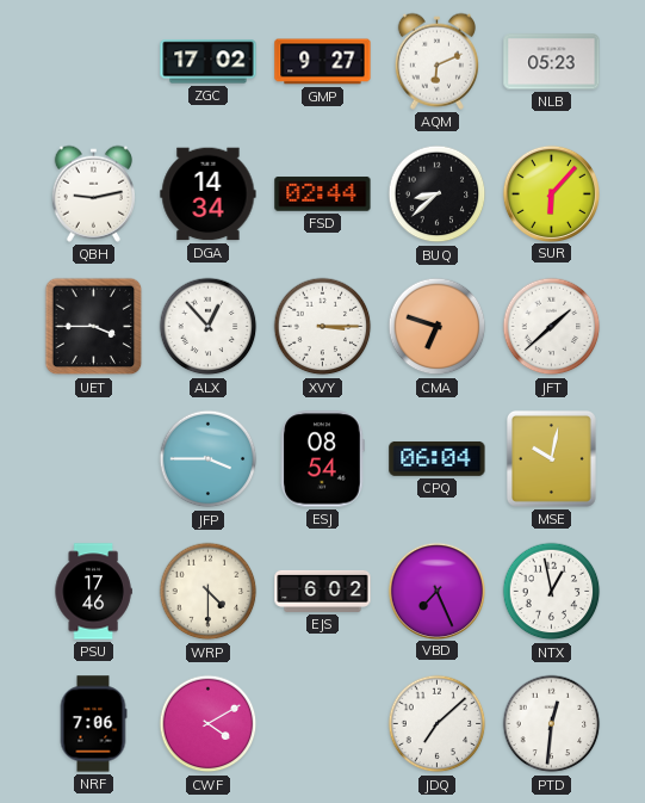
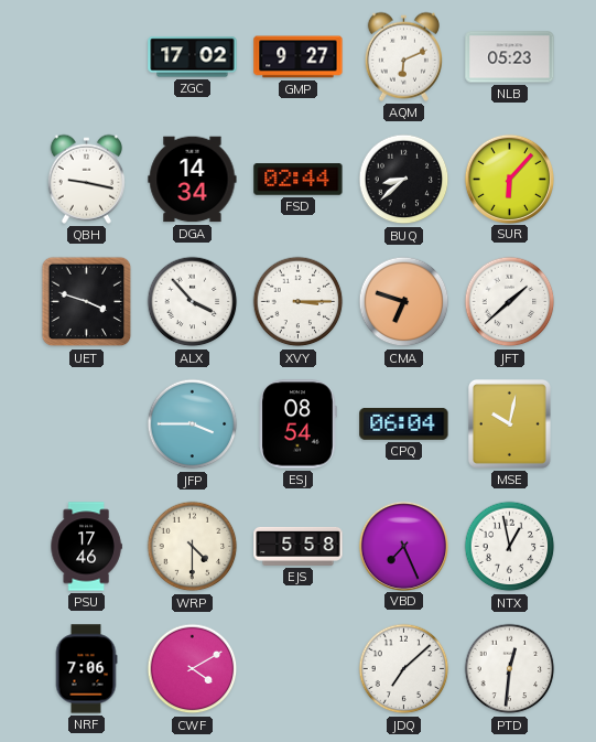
QBH: 9:13 -> 9:17
UET: 3:45 -> 3:48
ALX: 12:53 -> 3:53
EJS: 6:02 -> 5:58
